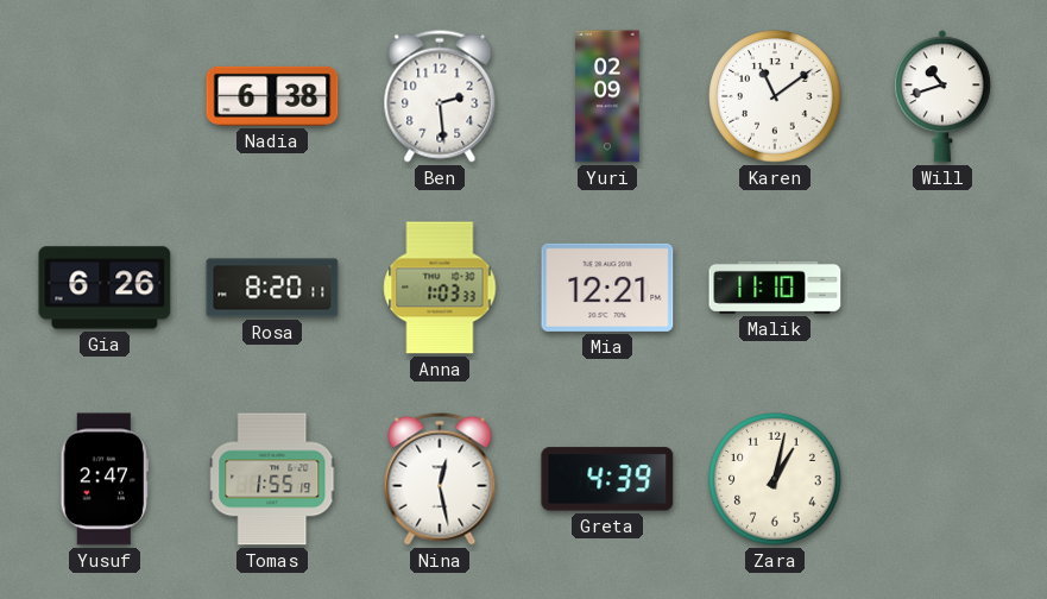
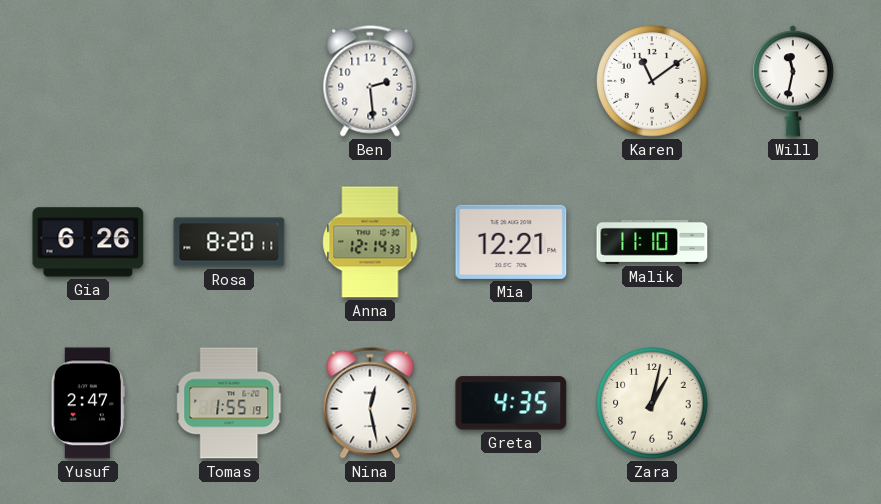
Nadia: 6:38 -> none
Yuri: 02:09 -> none
Will: 10:42 -> 11:32
Anna: 1:03 -> 12:14
Greta: 4:39 -> 4:35
